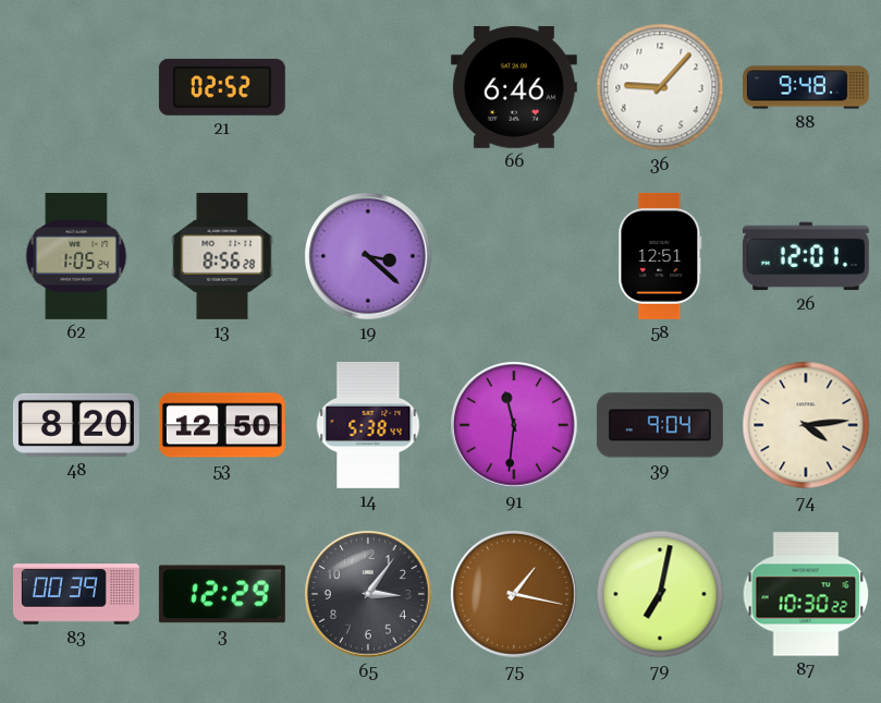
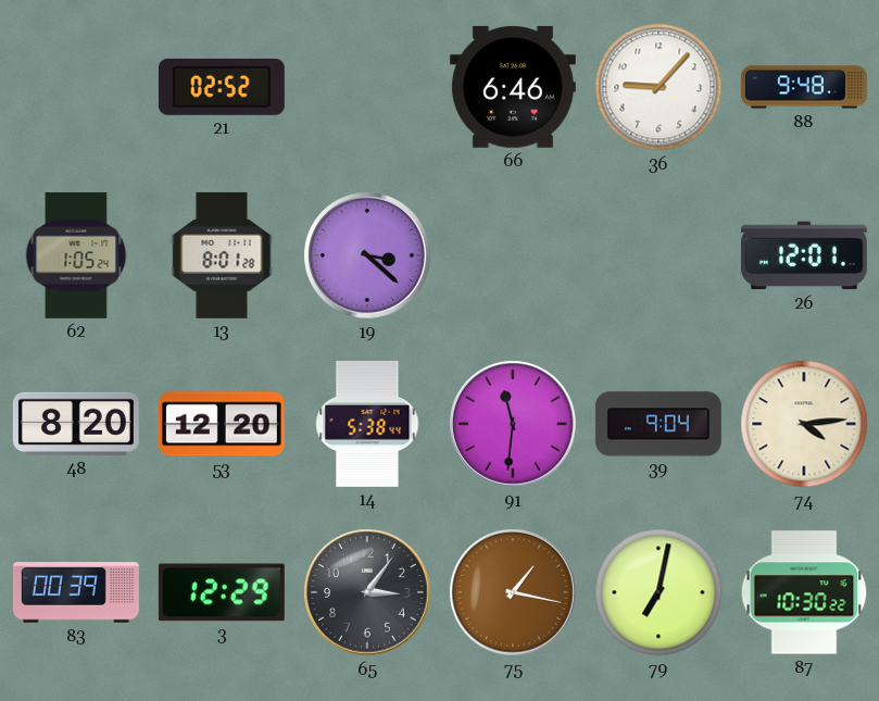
13: 8:56 -> 8:01
58: 12:51 -> none
53: 12:50 -> 12:20
